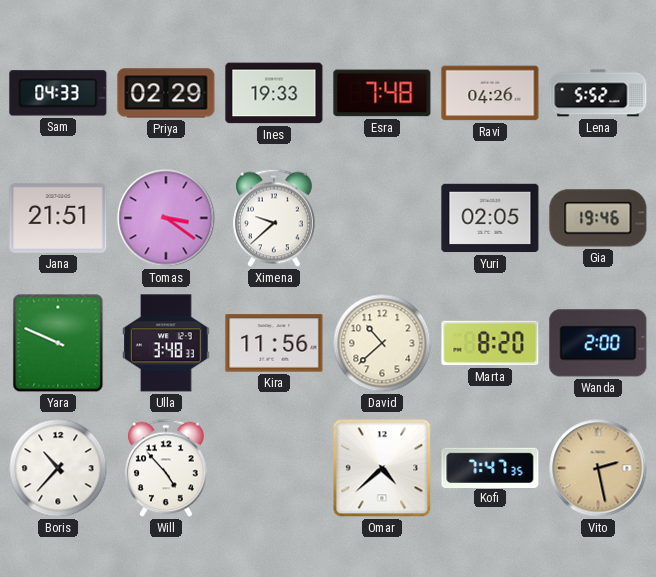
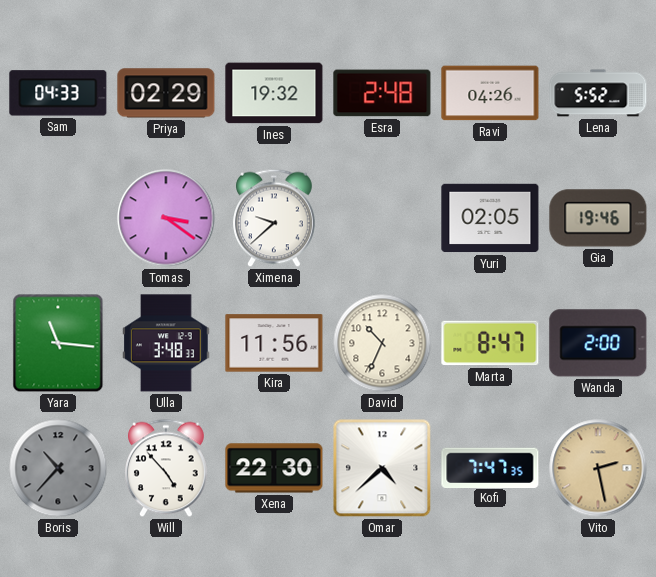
Ines: 19:33 -> 19:32
Esra: 7:48 -> 2:48
Jana: 21:51 -> none
Yara: 9:49 -> 11:16
David: 10:38 -> 10:34
Marta: 8:20 -> 8:47
Boris dial: white -> grey
Xena: none -> 22:30
